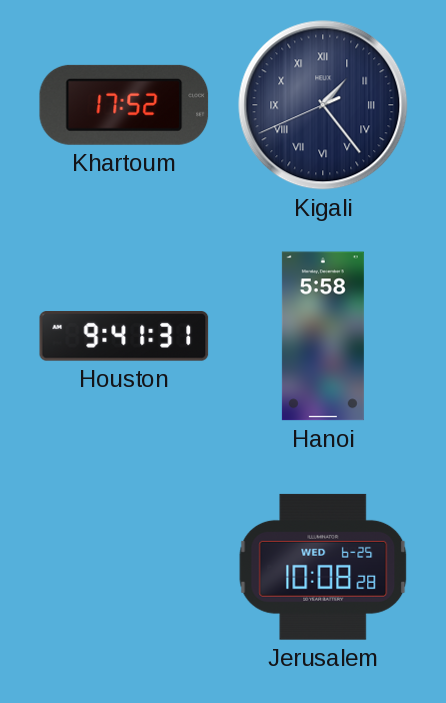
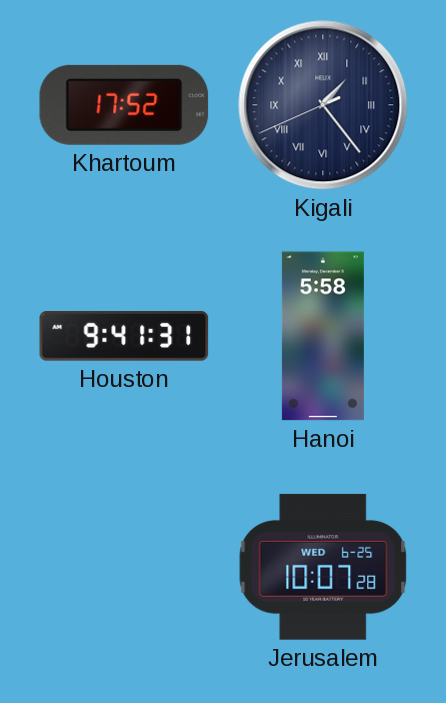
Jerusalem: 10:08 -> 10:07
